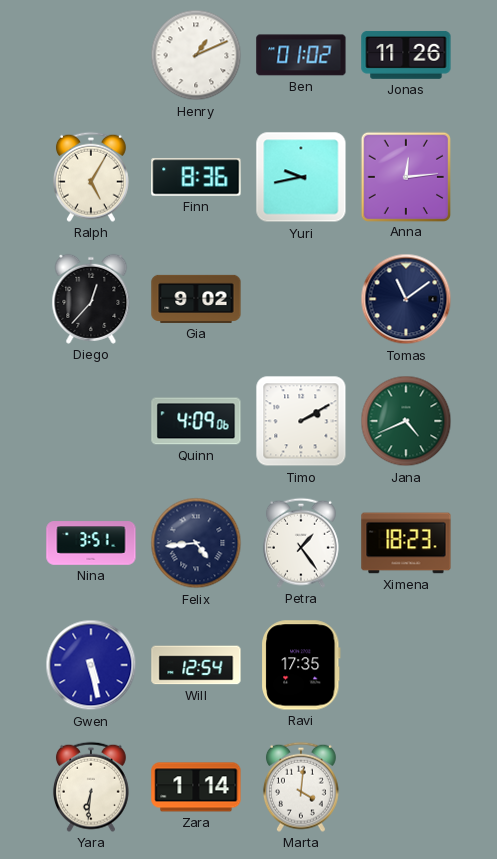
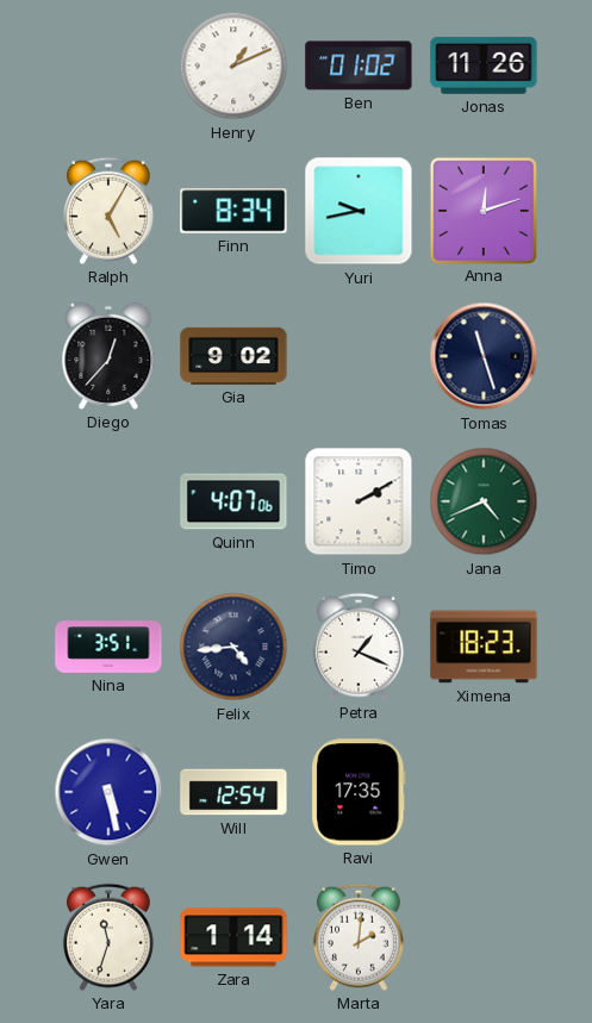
Finn: 8:36 -> 8:34
Anna: 12:14 -> 12:12
Tomas: 11:09 -> 11:27
Quinn: 4:09 -> 4:07
Petra: 1:24 -> 1:19
Yara: 6:31 -> 11:33
Marta: 4:01 -> 2:01
